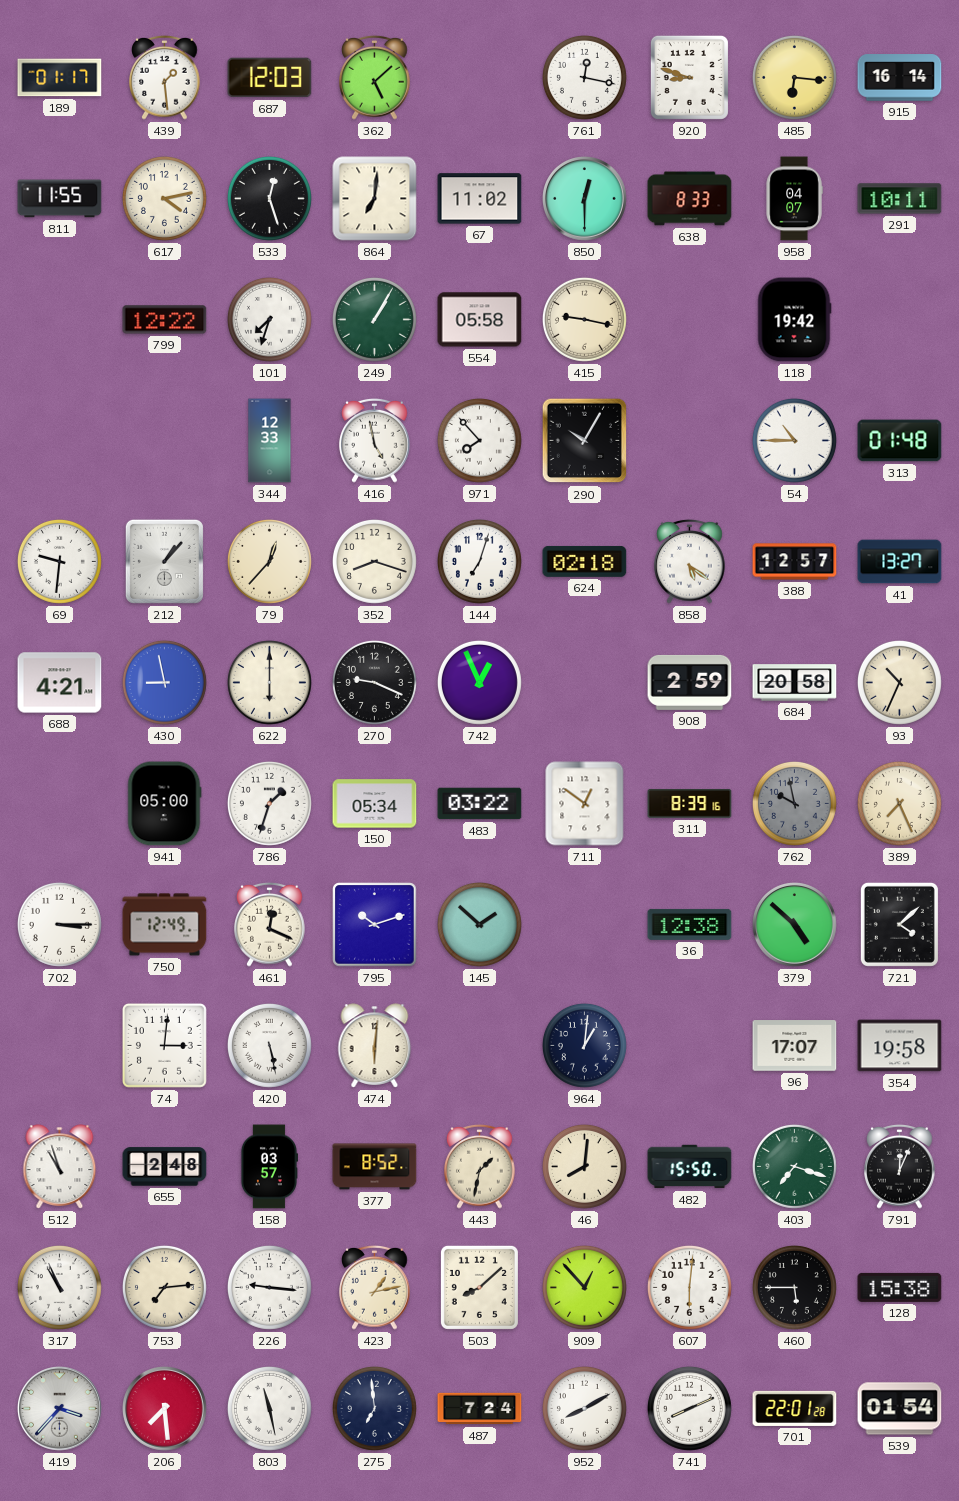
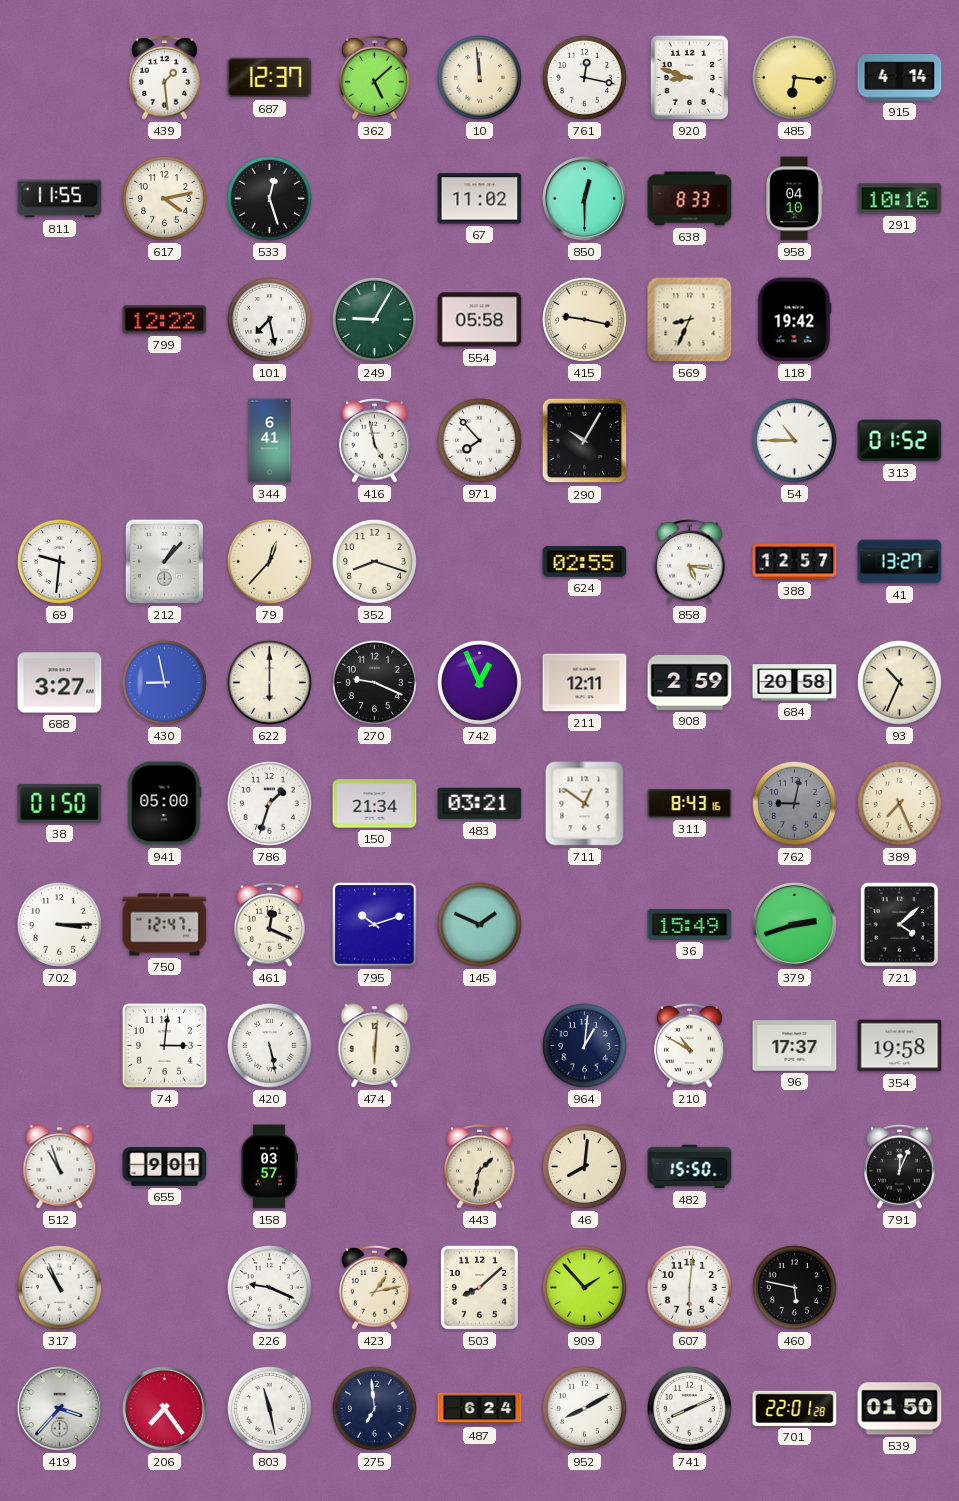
189: 01:17 -> none
687: 12:03 -> 12:37
10: none -> 11:59
915: 16:14 -> 4:14
864: 7:01 -> none
958: 04:07 -> 04:10
291: 10:11 -> 10:16
101: 7:33 -> 7:28
249: 1:05 -> 9:05
569: none -> 8:34
344: 12:33 -> 6:41
313: 01:48 -> 01:52
144: 7:03 -> none
624: 02:18 -> 02:55
858: 5:21 -> 5:16
688: 4:21 -> 3:27
211: none -> 12:11
38: none -> 01:50
150: 05:34 -> 21:34
483: 03:22 -> 03:21
311: 8:39 -> 8:43
762: 9:58 -> 9:02
750: 12:49 -> 12:47
145: 1:52 -> 1:49
36: 12:38 -> 15:49
379: 4:52 -> 2:42
210: none -> 10:50
96: 17:07 -> 17:37
655: 2:48 -> 9:01
377: 8:52 -> none
403: 7:18 -> none
753: 7:14 -> none
226: 9:16 -> 9:19
909: 12:53 -> 1:53
460: 5:45 -> 5:47
128: 15:38 -> none
206: 7:29 -> 7:24
487: 7:24 -> 6:24
539: 01:54 -> 01:50
